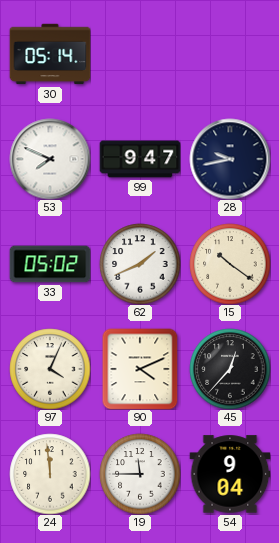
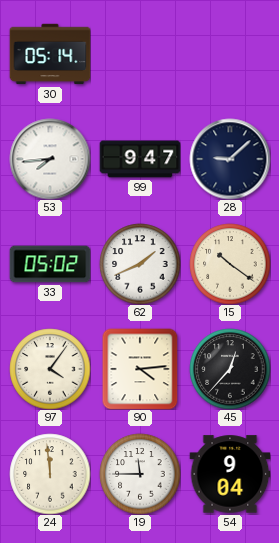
53: 7:49 -> 7:44
28: 9:43 -> 9:08
97: 4:04 -> 4:06
90: 4:11 -> 4:14
